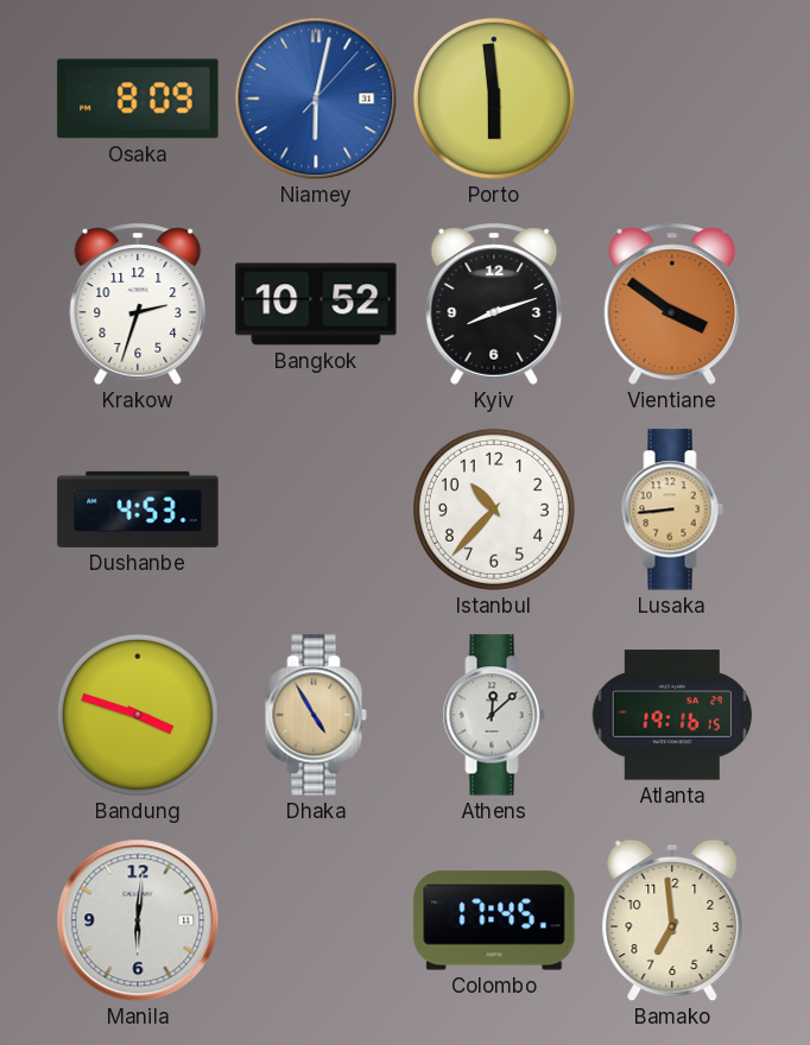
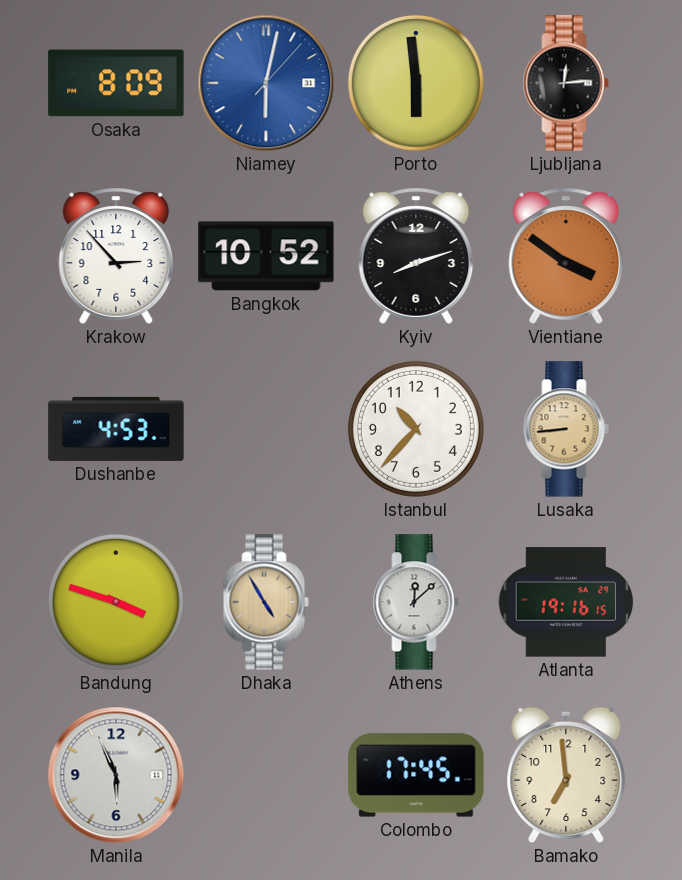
Ljubljana: none -> 12:14
Krakow: 2:33 -> 2:53
Manila: 6:01 -> 5:56
